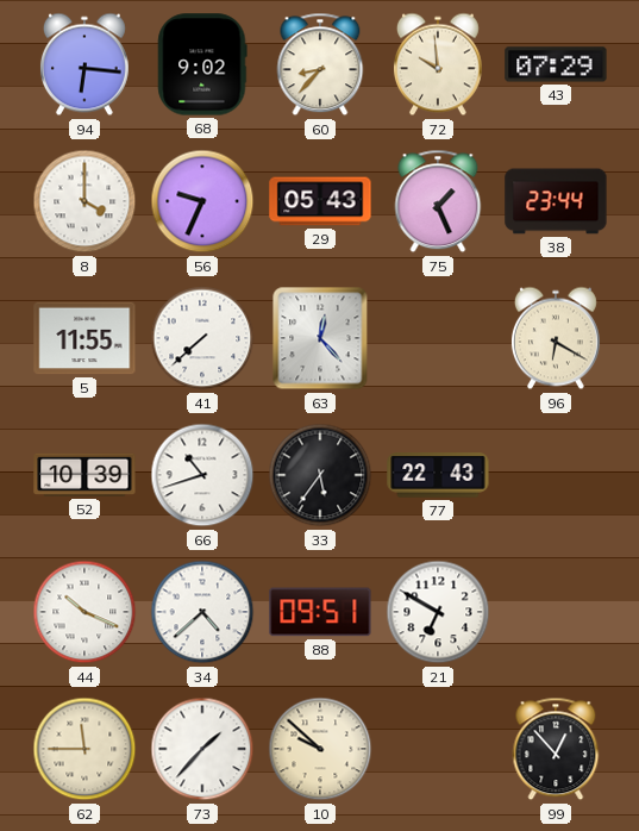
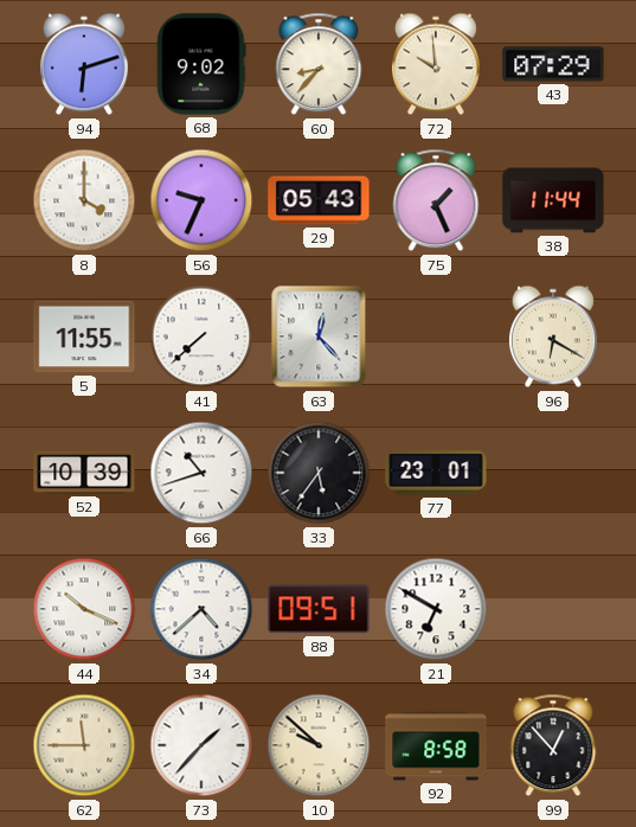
94: 6:16 -> 6:12
38: 23:44 -> 11:44
77: 22:43 -> 23:01
92: none -> 8:58
